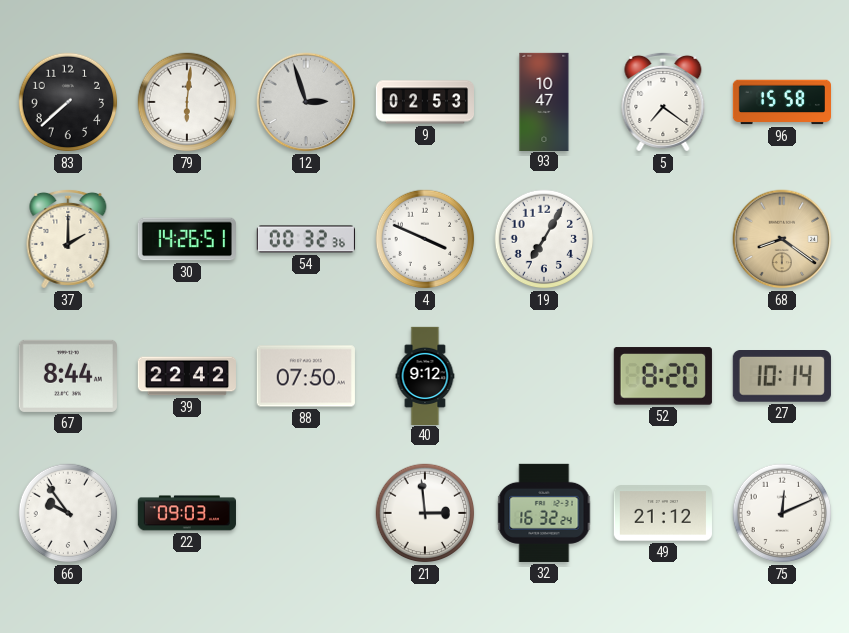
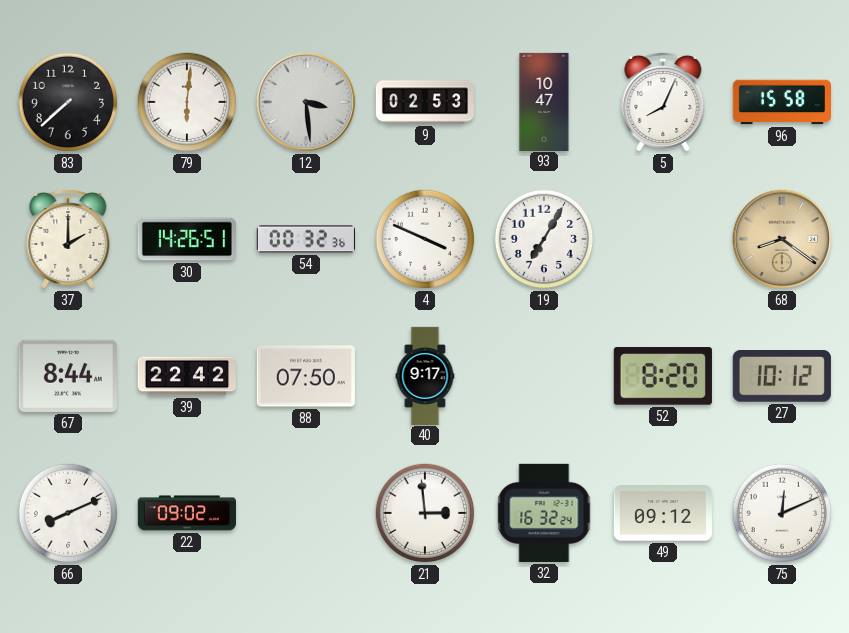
12: 2:57 -> 3:29
5: 7:21 -> 8:04
40: 9:12 -> 9:17
27: 10:14 -> 10:12
66: 9:54 -> 8:11
22: 09:03 -> 09:02
49: 21:12 -> 09:12
